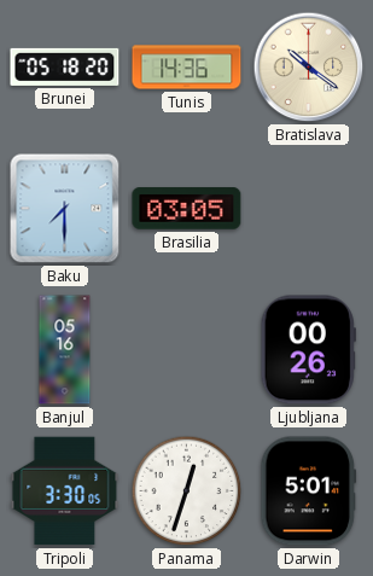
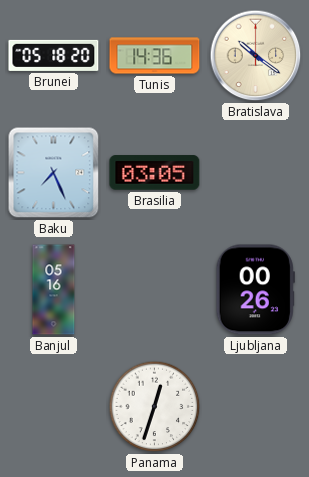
Baku: 7:30 -> 7:26
Tripoli: 3:30 -> none
Darwin: 5:01 -> none
